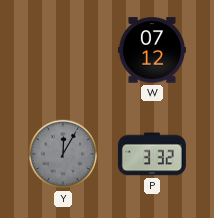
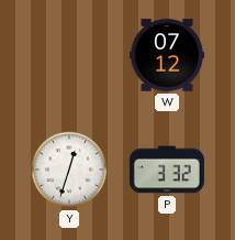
Y: 12:05 -> 12:33
Y dial: grey -> white
